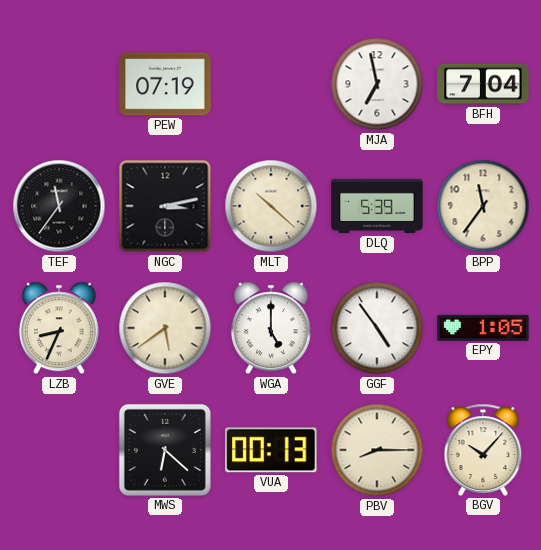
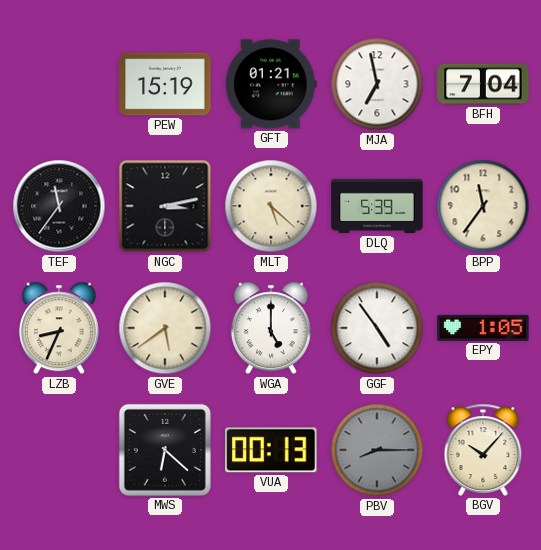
PEW: 07:19 -> 15:19
GFT: none -> 01:21
MLT: 10:22 -> 5:22
PBV dial: cream -> grey
